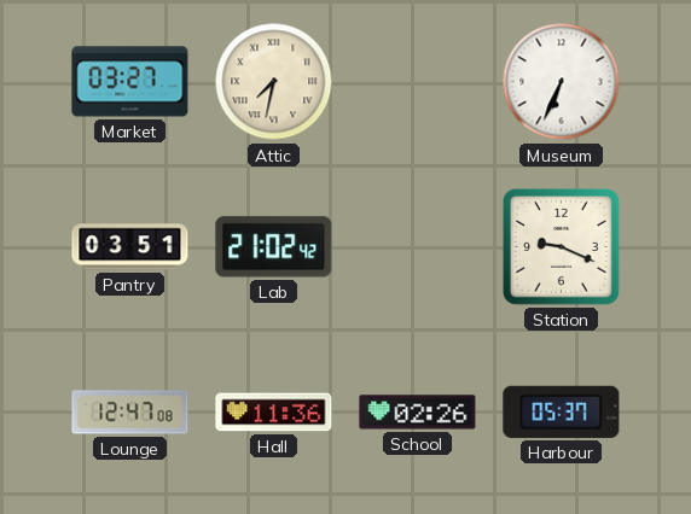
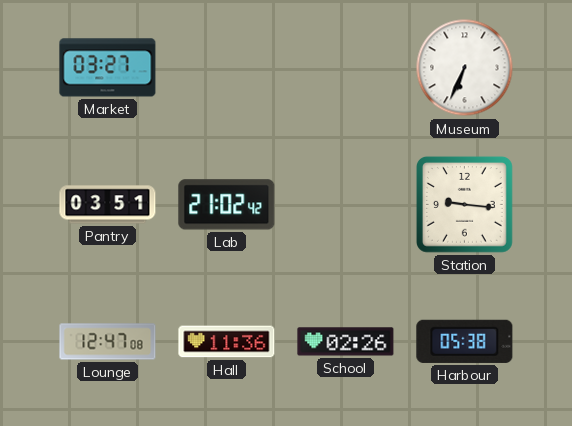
Attic: 7:32 -> none
Station: 9:19 -> 9:16
Harbour: 05:37 -> 05:38
